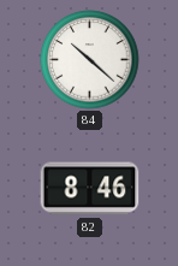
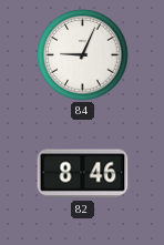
84: 10:22 -> 9:04
